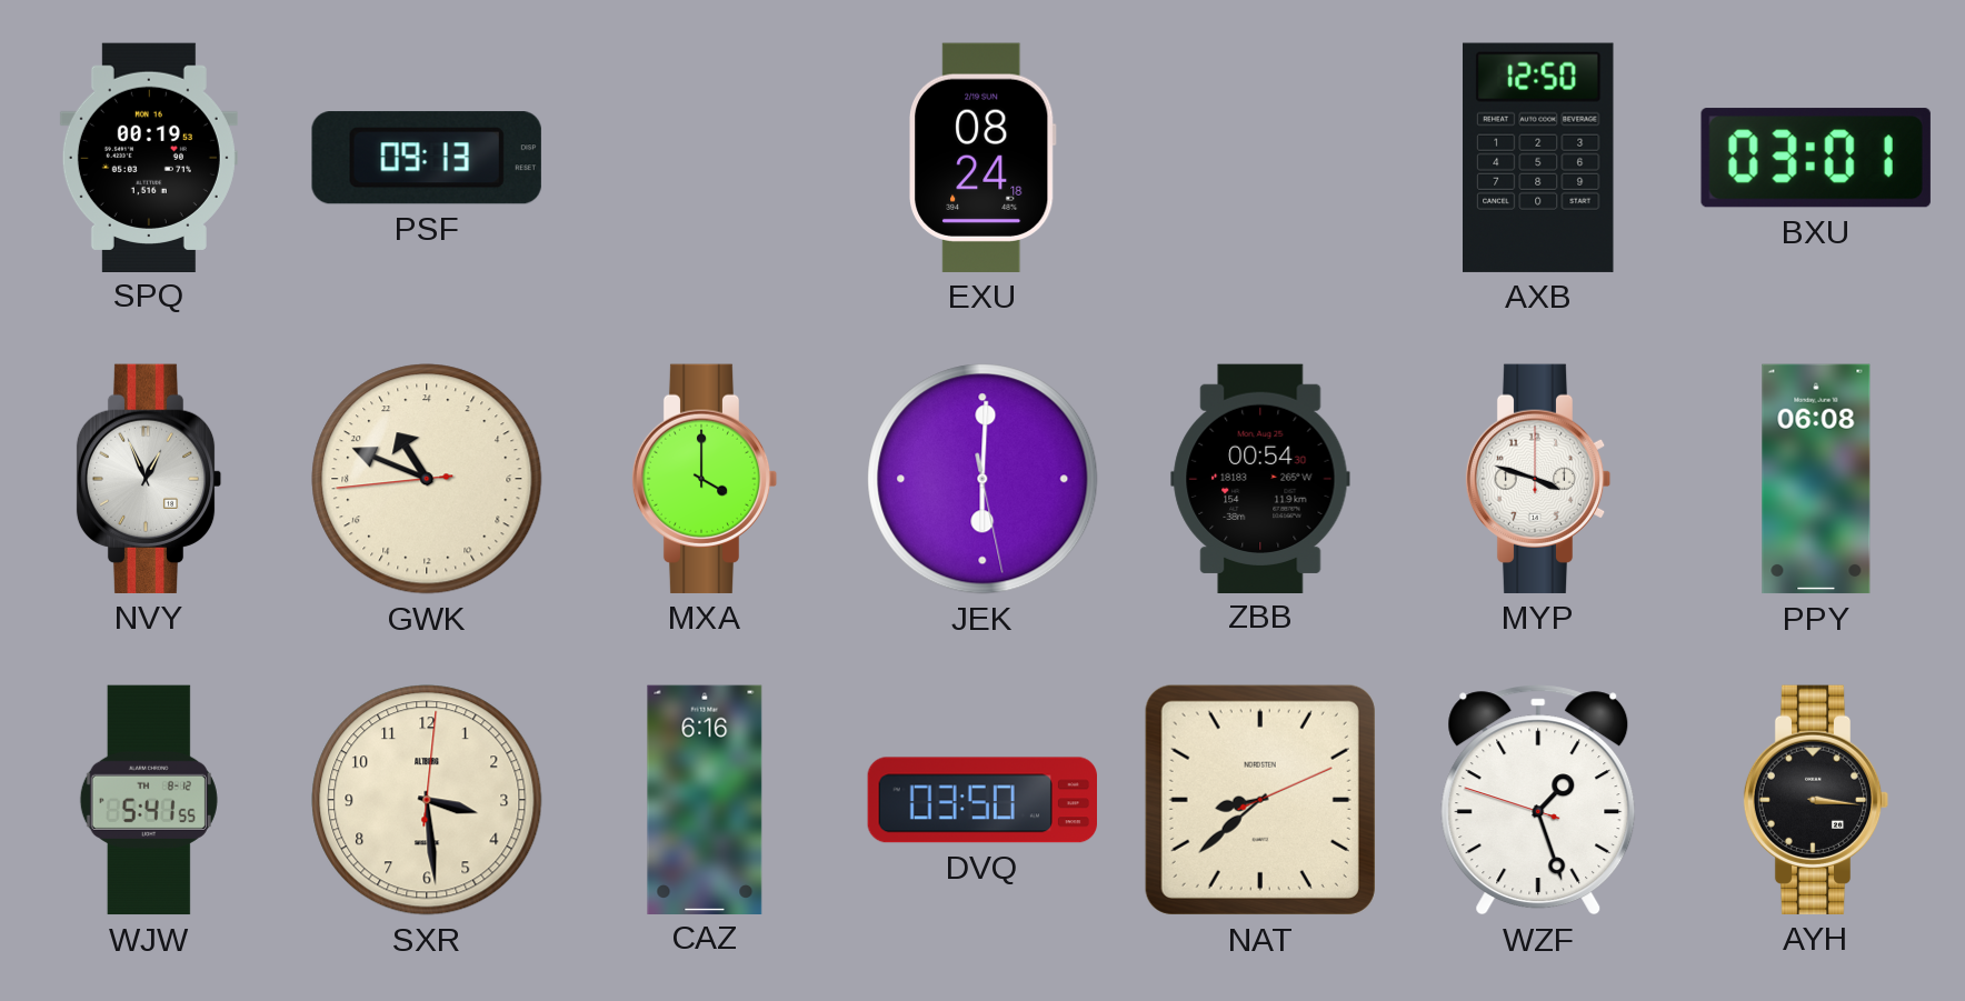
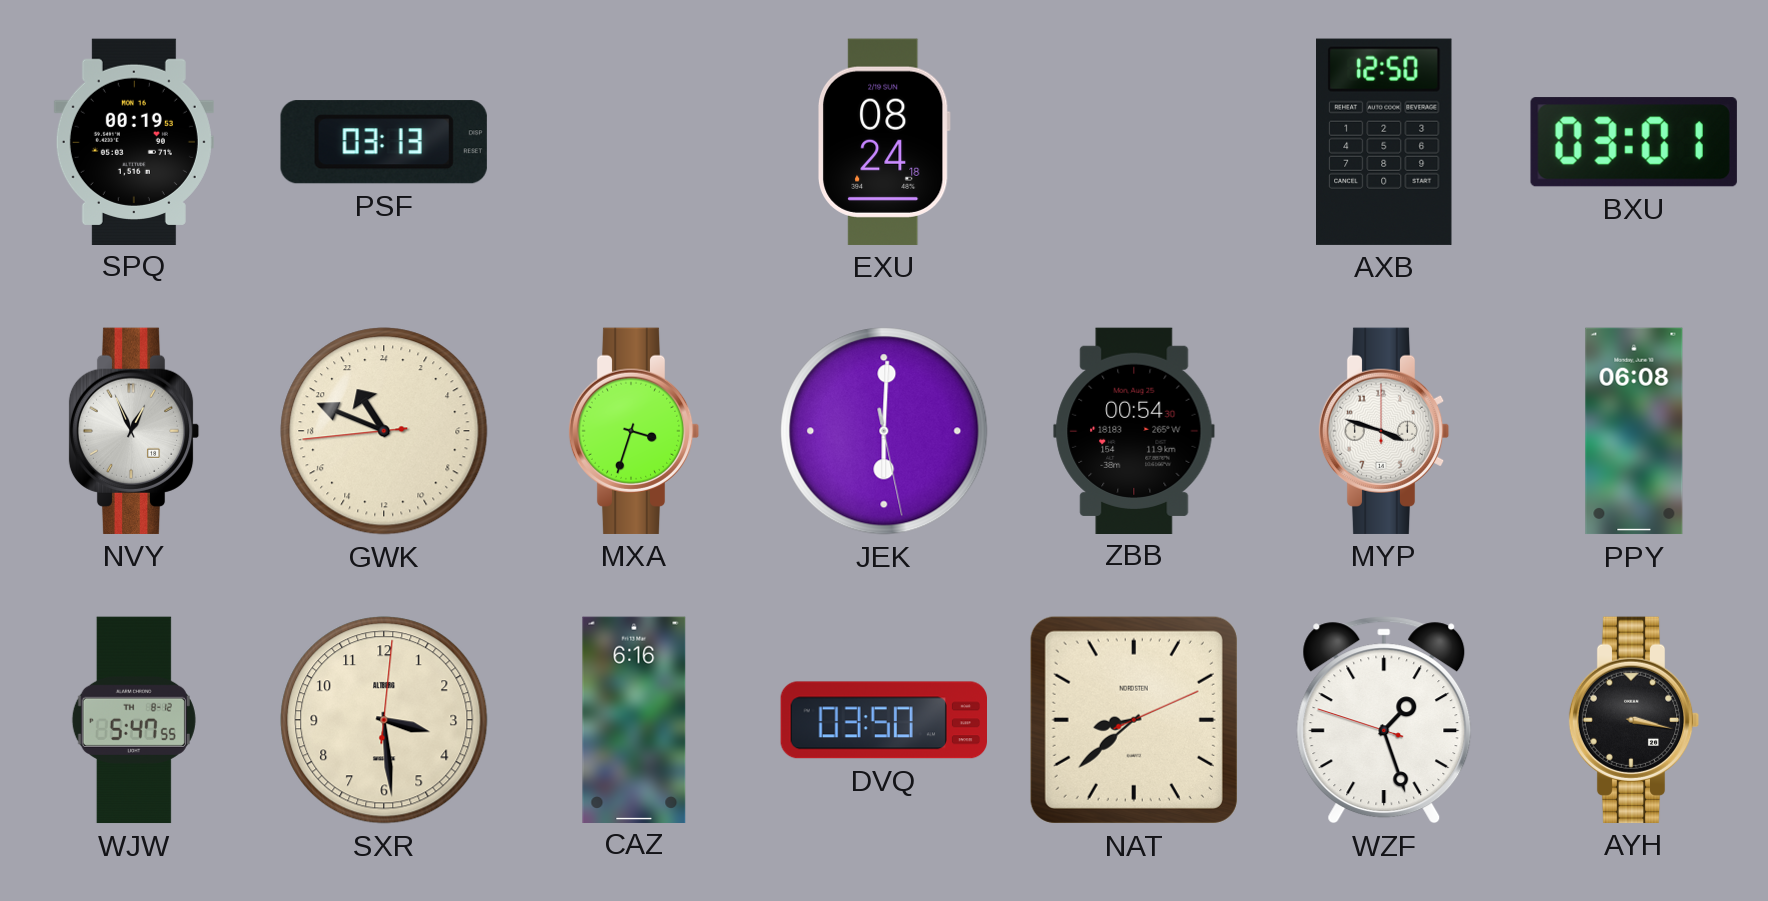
PSF: 09:13 -> 03:13
MXA: 4:00 -> 3:33
WJW: 5:41 -> 5:47
AYH: 3:16 -> 3:17
